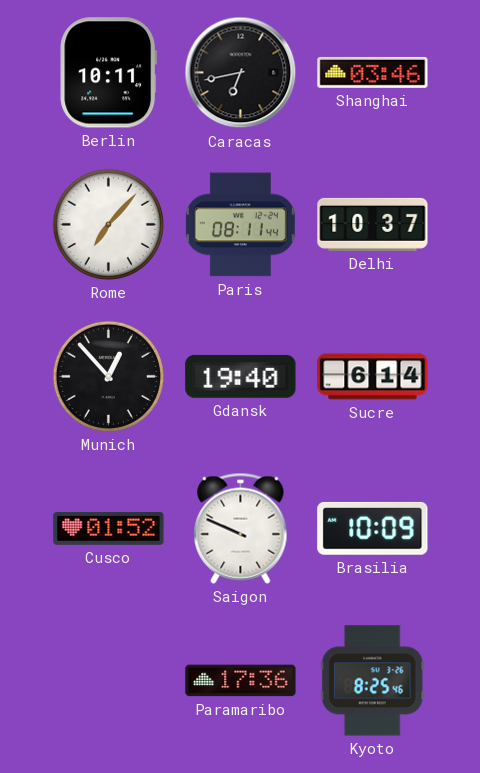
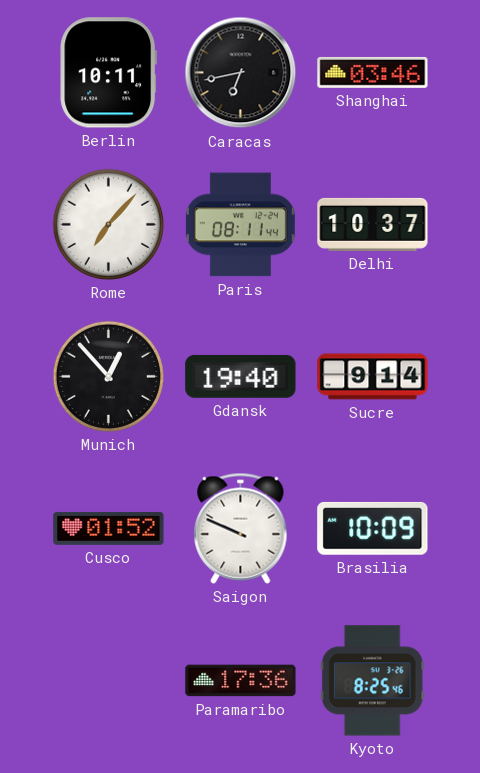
Sucre: 6:14 -> 9:14
